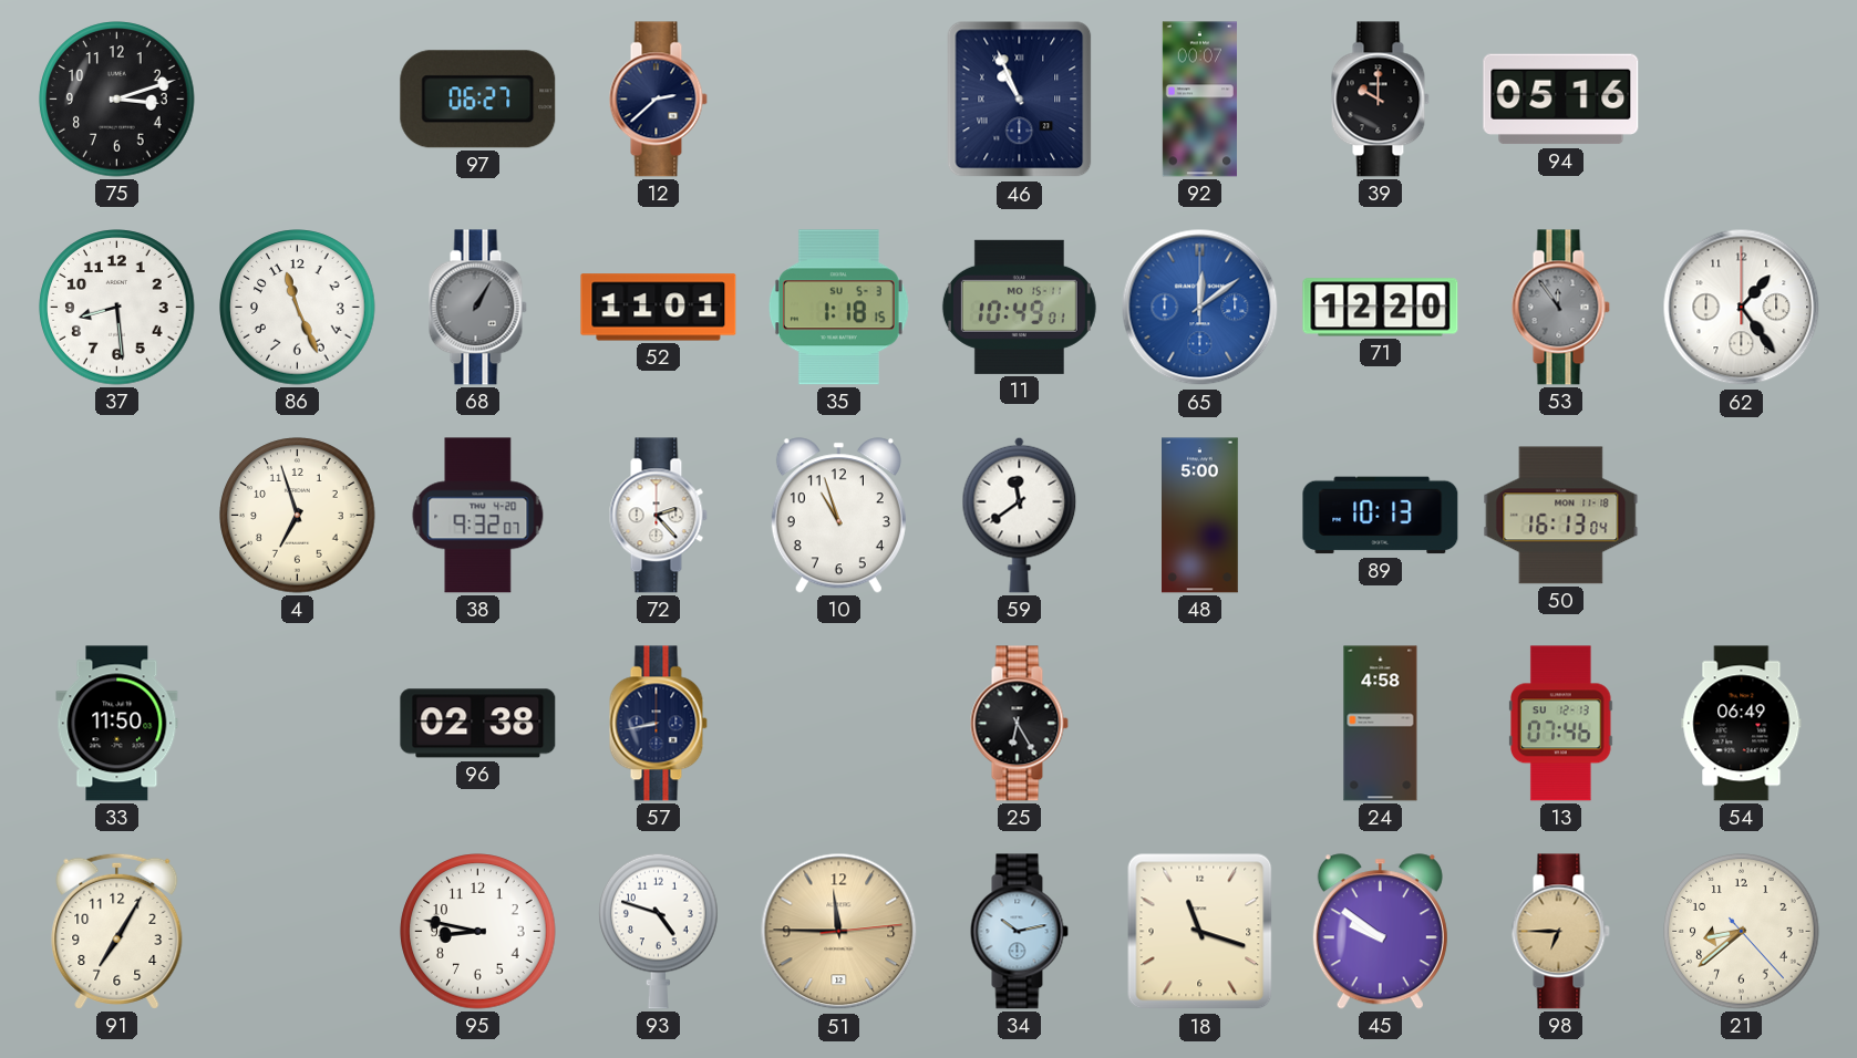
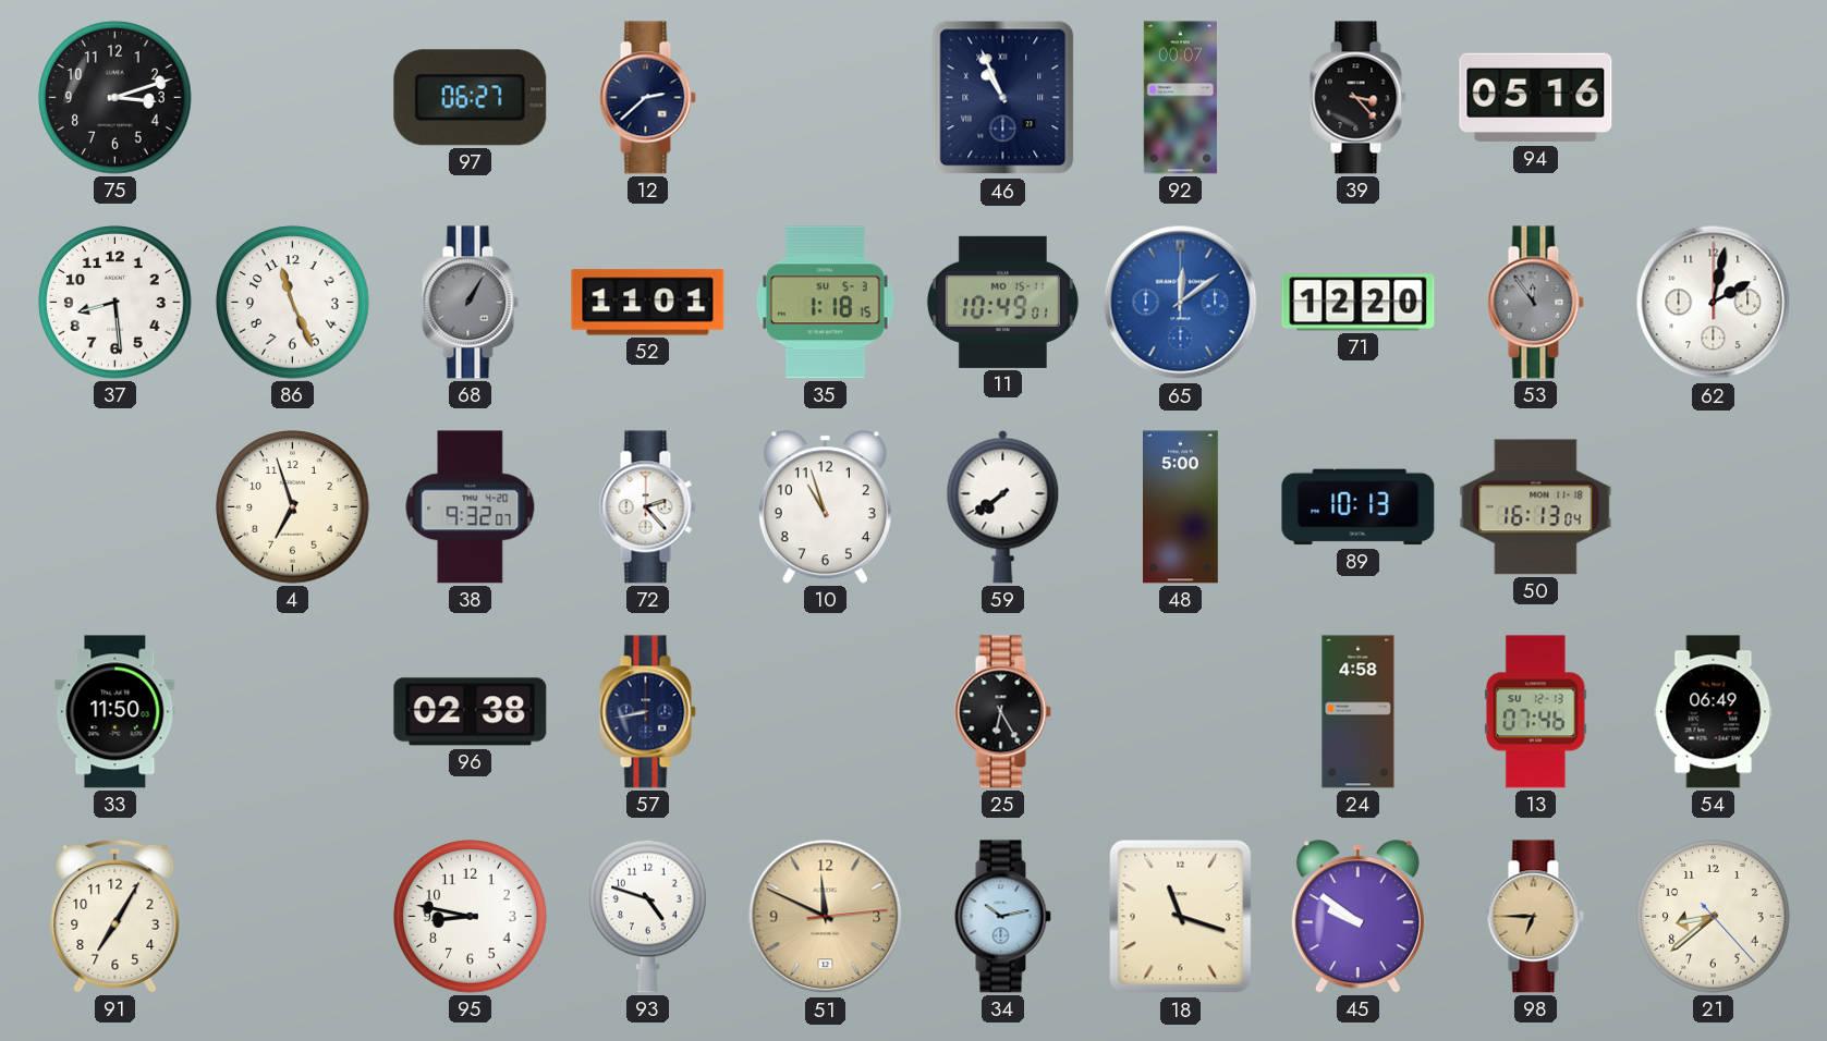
39: 10:00 -> 3:23
62: 1:24 -> 2:02
59: 11:39 -> 7:39
51: 11:45 -> 11:49
